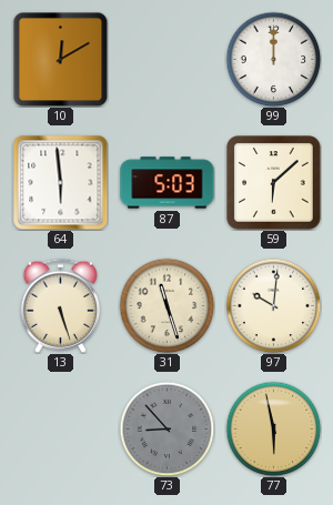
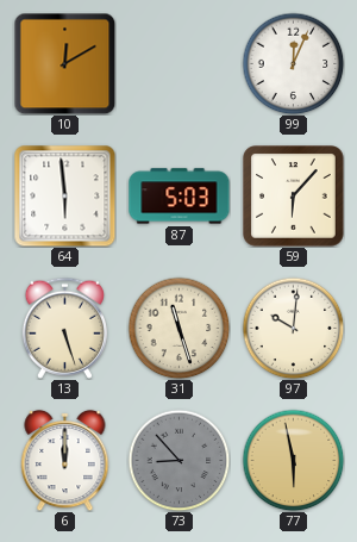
99: 12:00 -> 12:04
59: 6:08 -> 6:07
6: none -> 12:00
